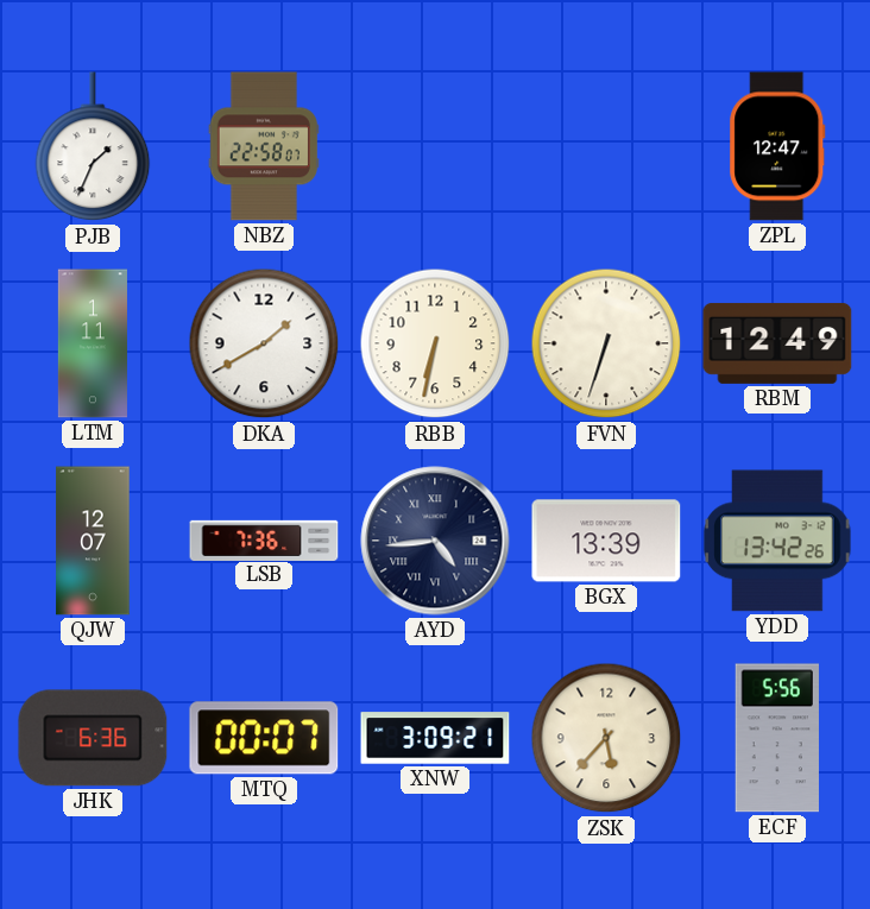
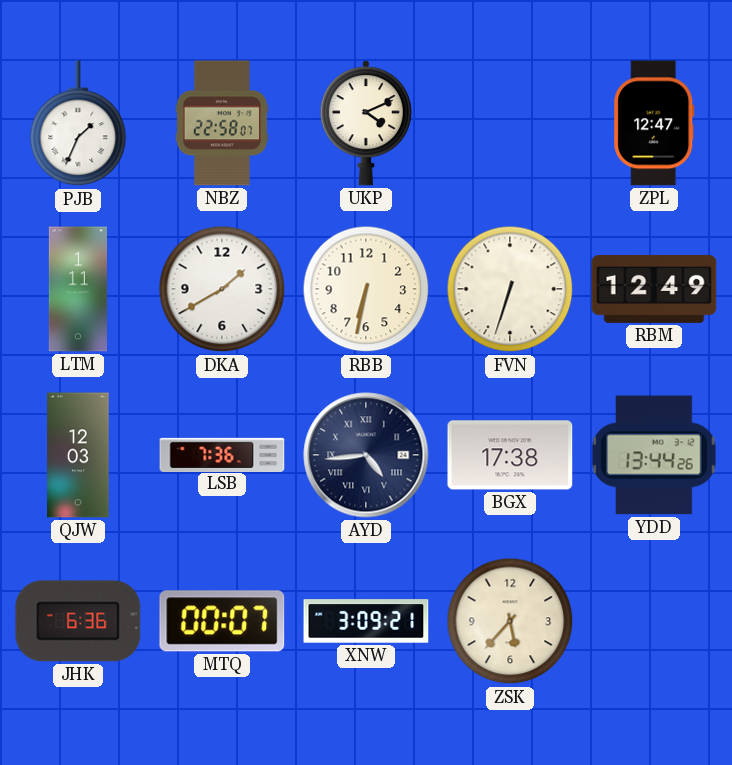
UKP: none -> 4:11
QJW: 12:07 -> 12:03
BGX: 13:39 -> 17:38
YDD: 13:42 -> 13:44
ECF: 5:56 -> none
